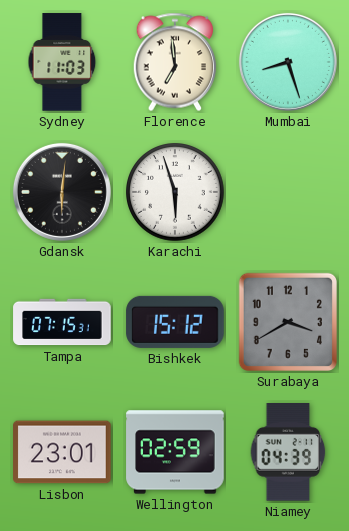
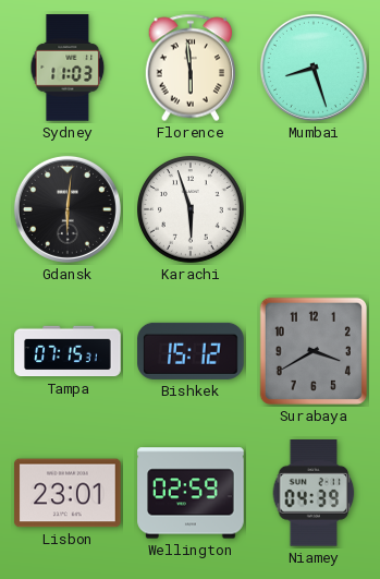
Florence: 6:59 -> 5:59
